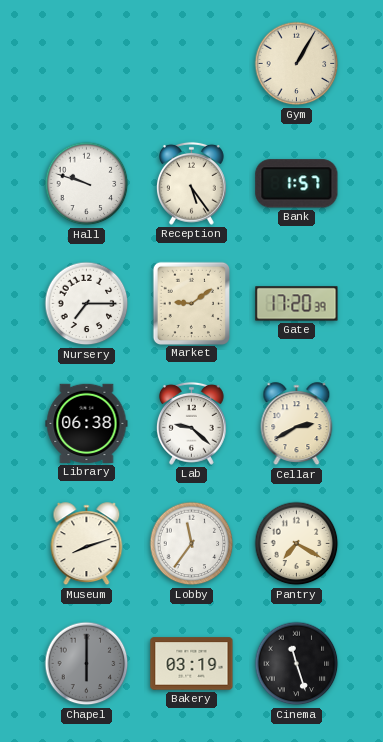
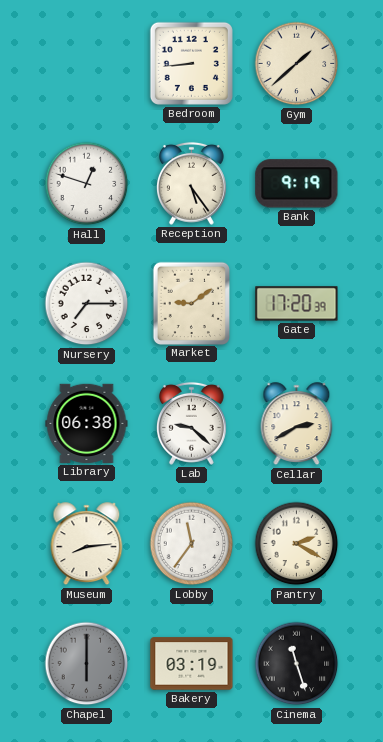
Bedroom: none -> 8:44
Gym: 1:05 -> 1:38
Hall: 9:48 -> 12:48
Bank: 1:57 -> 9:19
Museum: 8:12 -> 8:14
Pantry: 7:20 -> 2:20
